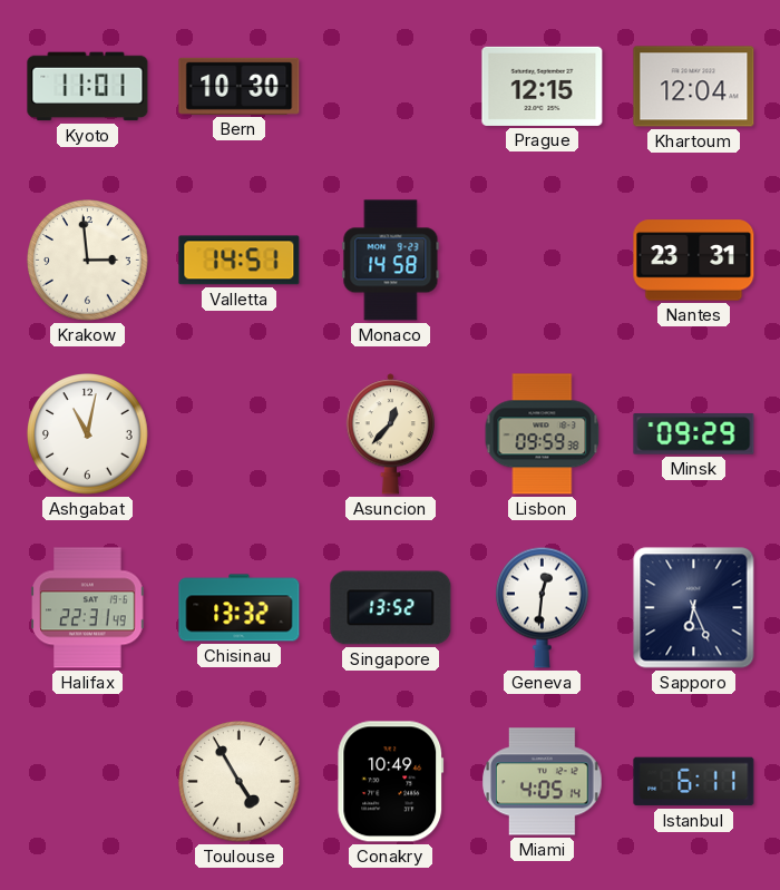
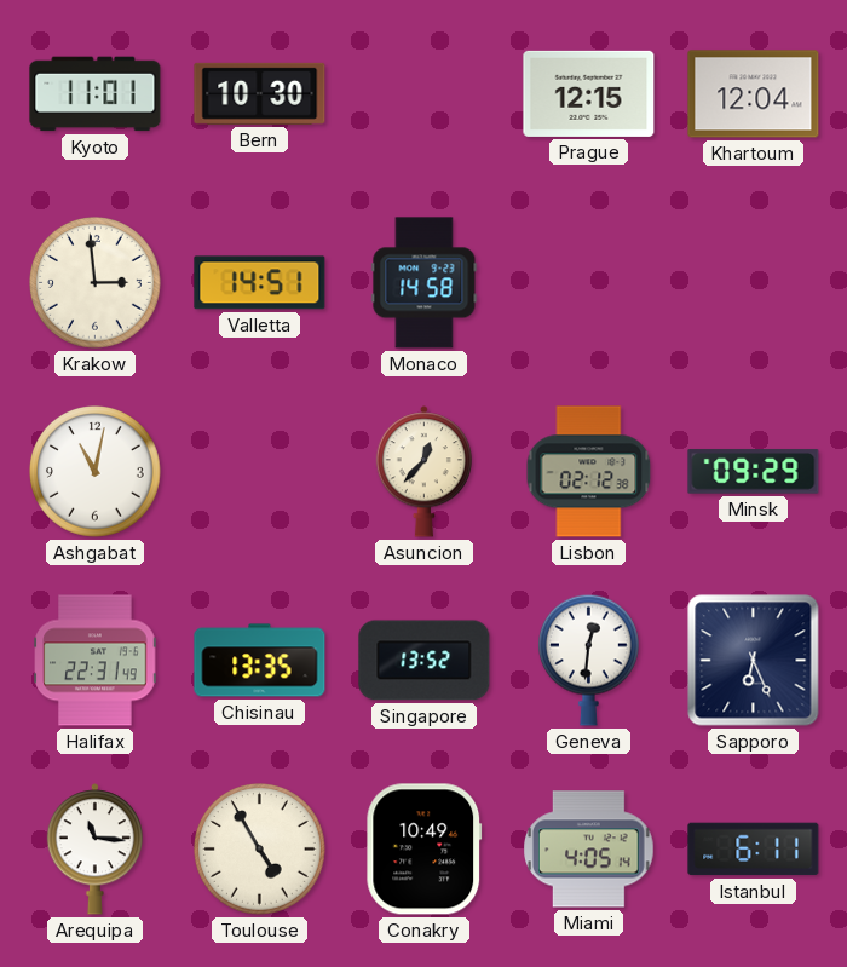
Nantes: 23:31 -> none
Lisbon: 09:59 -> 02:12
Chisinau: 13:32 -> 13:35
Arequipa: none -> 11:16
